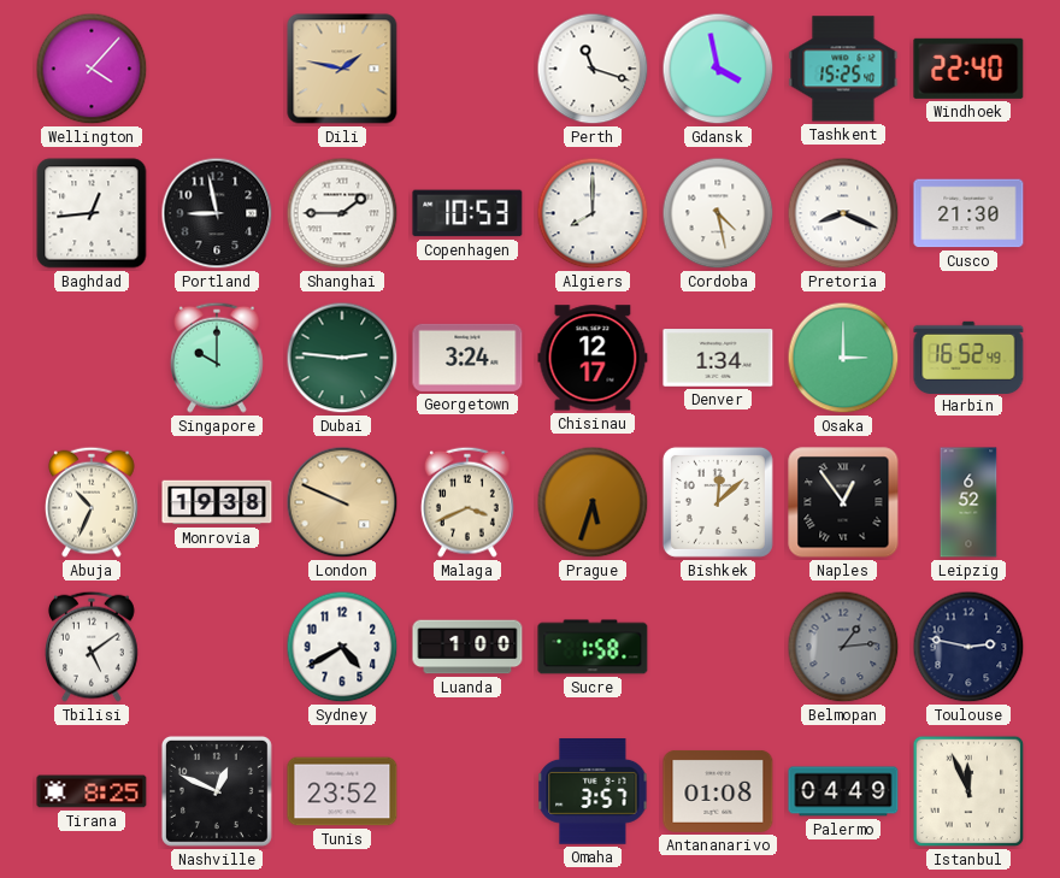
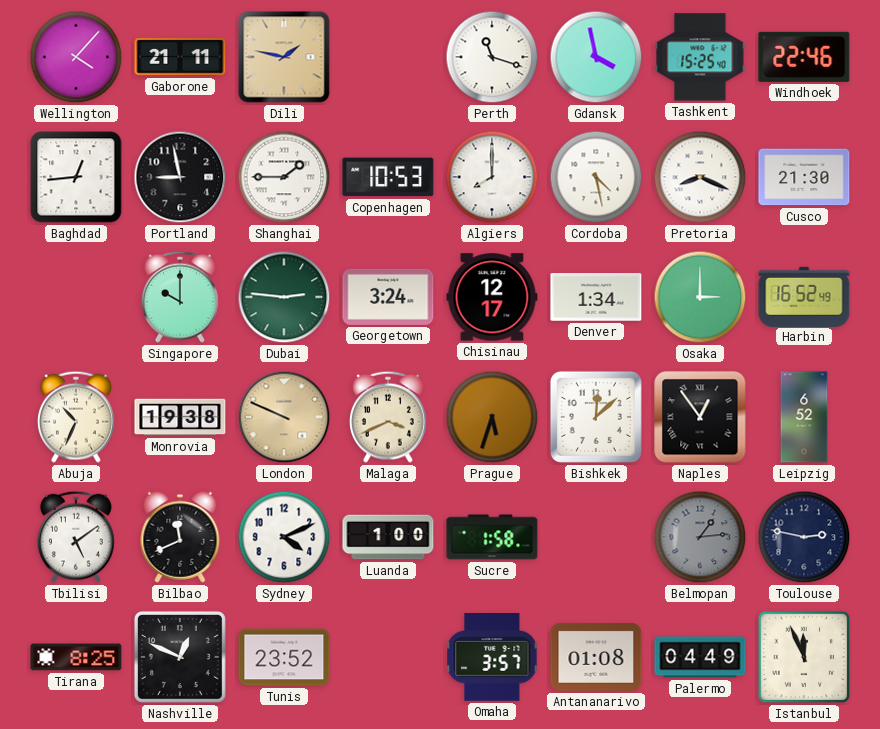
Gaborone: none -> 21:11
Windhoek: 22:40 -> 22:46
Bilbao: none -> 11:41
Sydney: 4:40 -> 4:11
